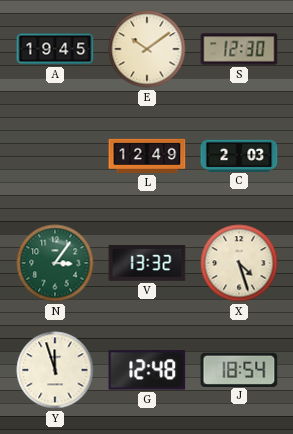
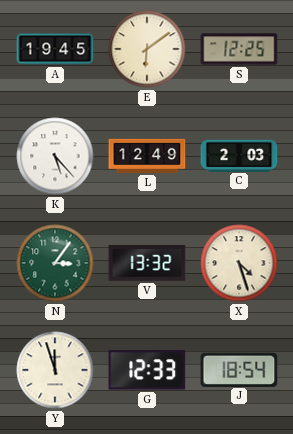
E: 10:09 -> 6:09
S: 12:30 -> 12:25
K: none -> 5:23
G: 12:48 -> 12:33
